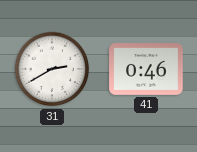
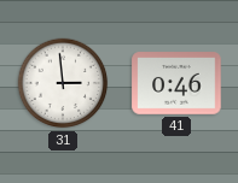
31: 2:40 -> 2:59
